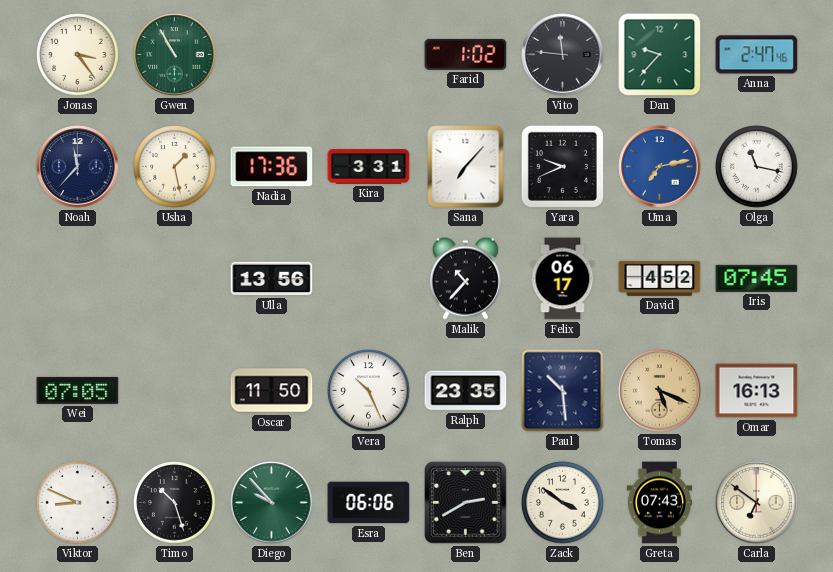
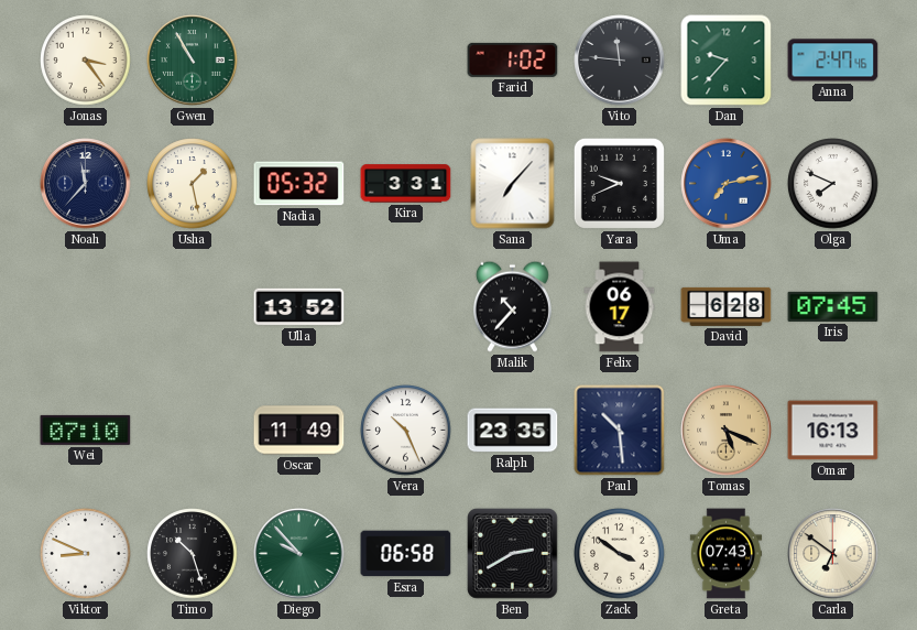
Nadia: 17:36 -> 05:32
Olga: 11:17 -> 7:49
Ulla: 13:56 -> 13:52
David: 4:52 -> 6:28
Wei: 07:05 -> 07:10
Oscar: 11:50 -> 11:49
Esra: 06:06 -> 06:58
